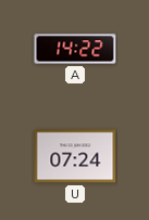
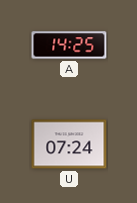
A: 14:22 -> 14:25
